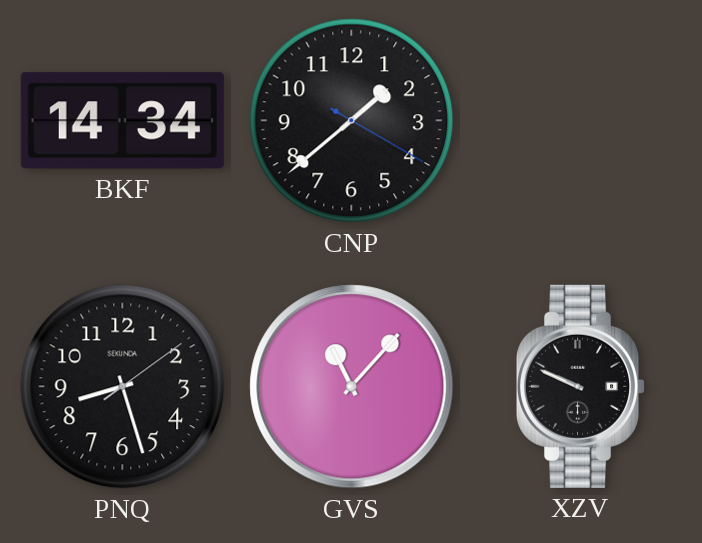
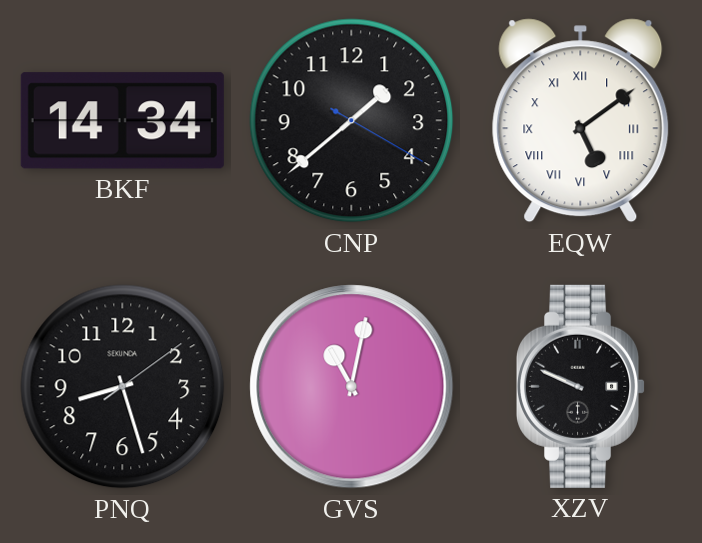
EQW: none -> 5:09
GVS: 11:07 -> 11:02
